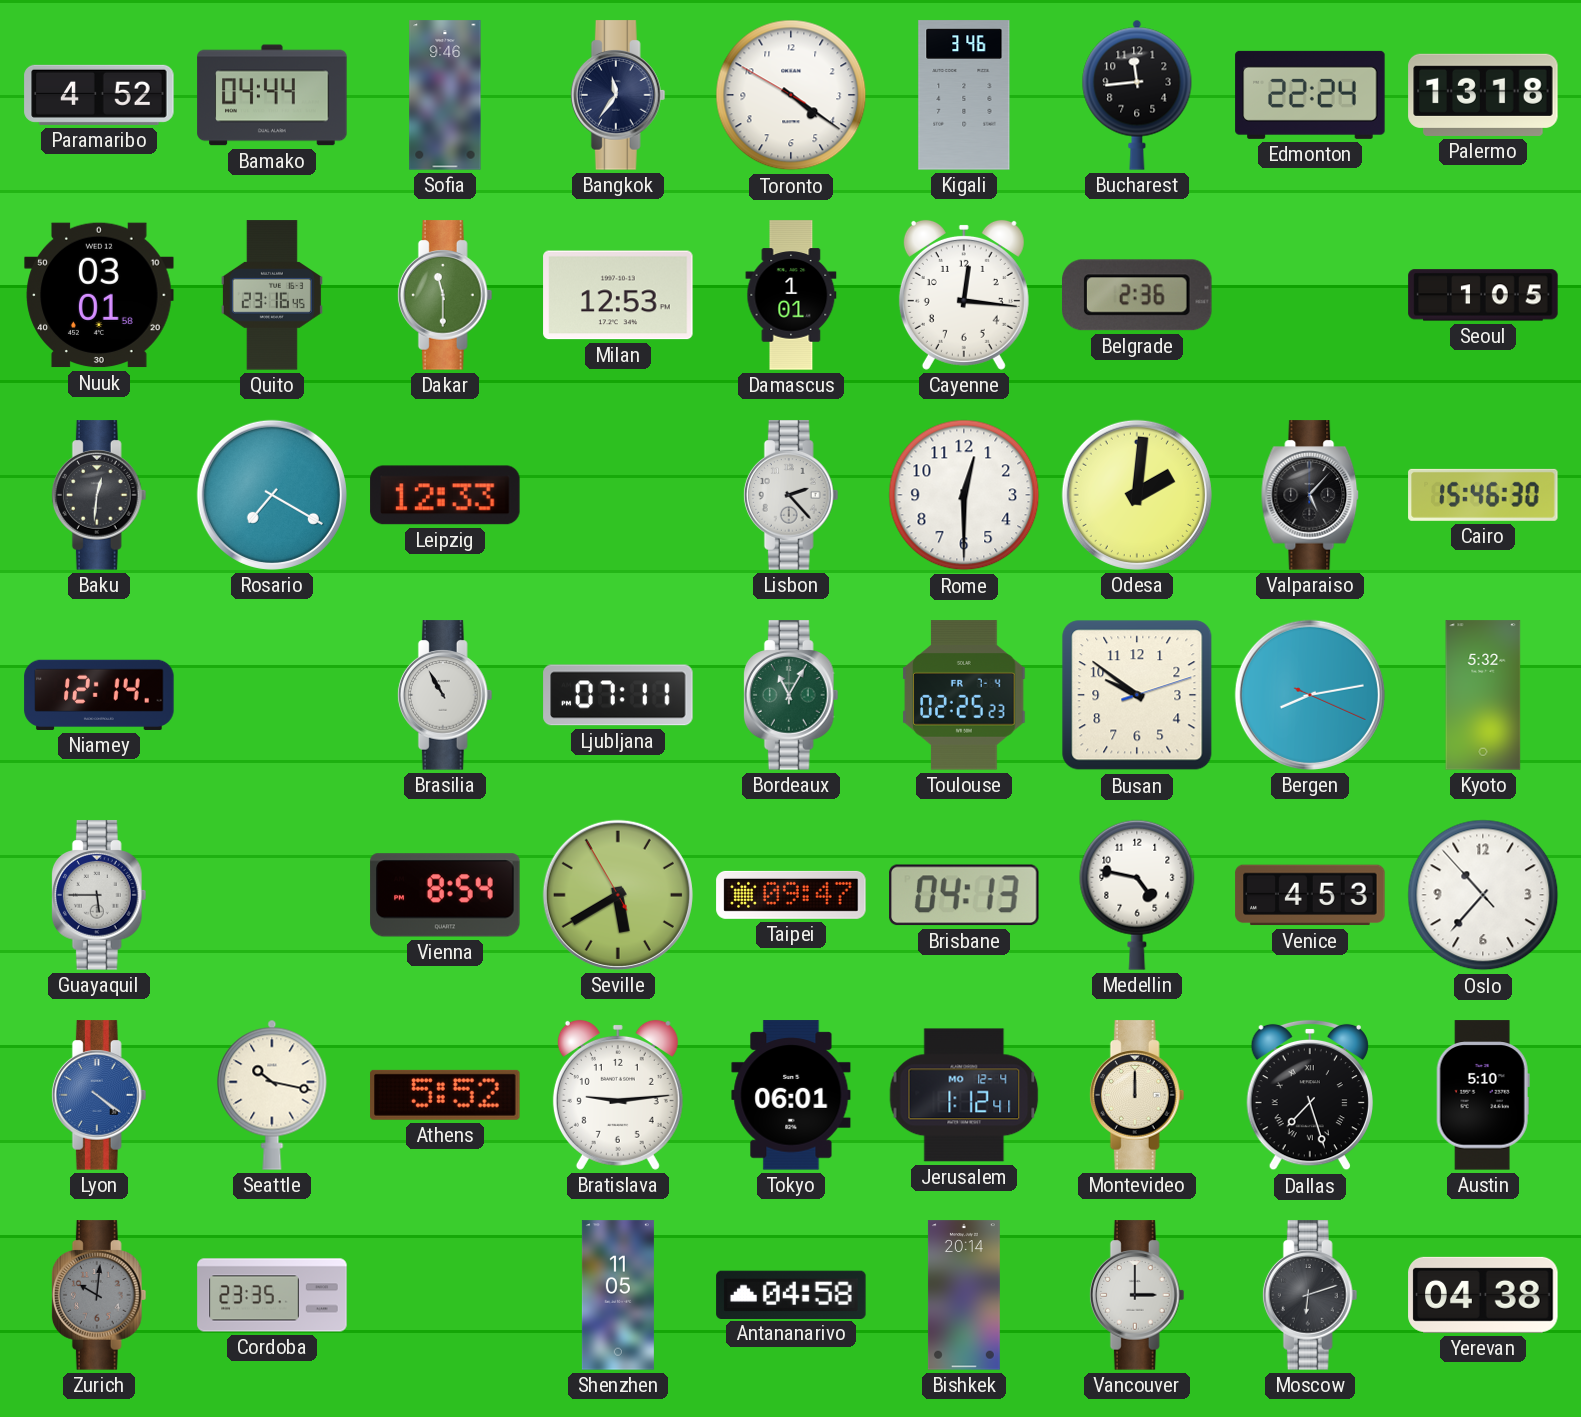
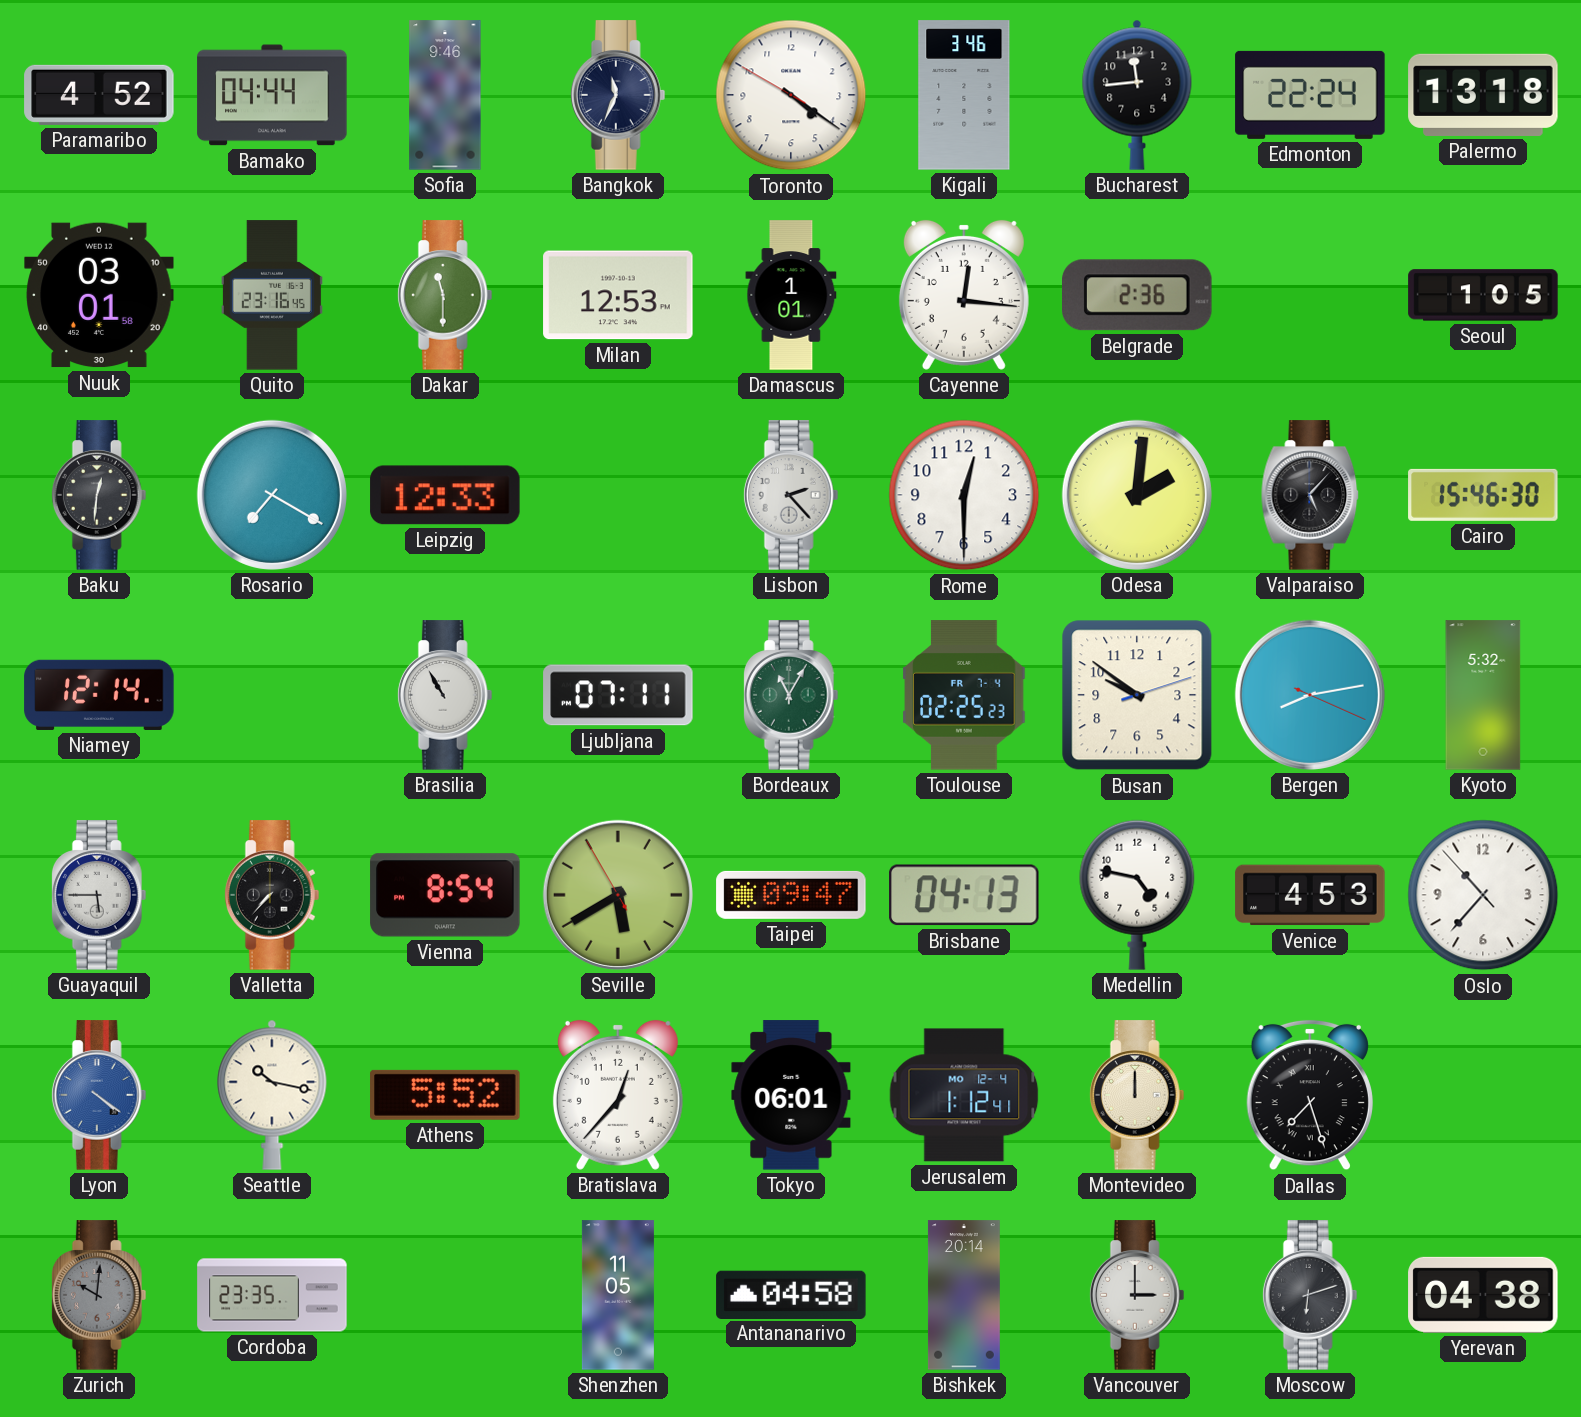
Bangkok: 11:36 -> 11:34
Valletta: none -> 7:37
Bratislava: 9:14 -> 12:37
Austin: 5:10 -> none
